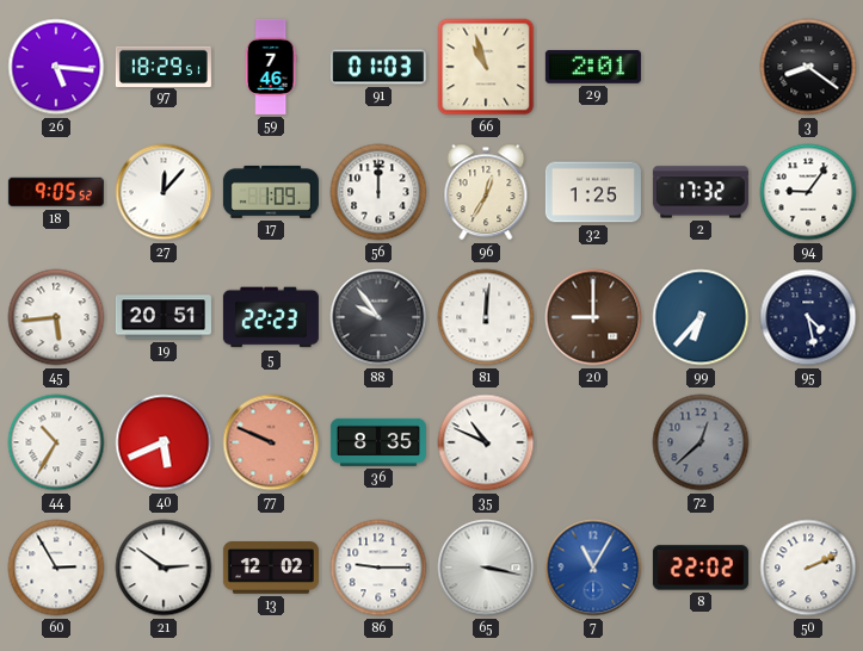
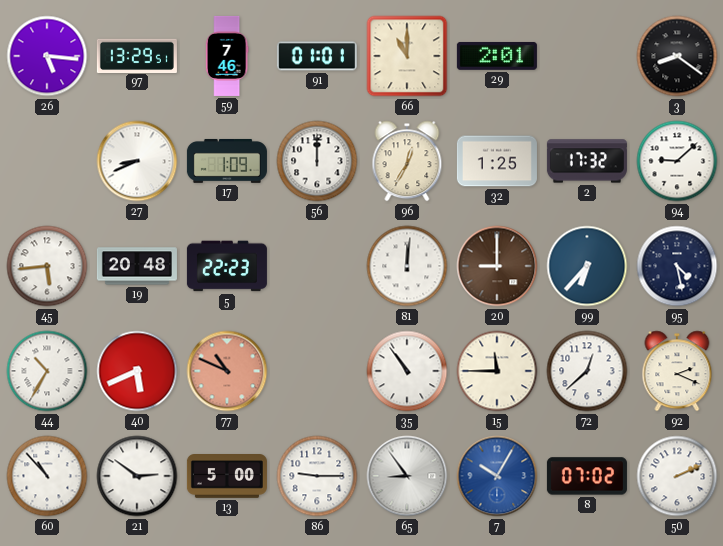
97: 18:29 -> 13:29
91: 01:03 -> 01:01
66: 10:57 -> 11:00
18: 9:05 -> none
27: 12:07 -> 8:41
94: 9:06 -> 9:08
19: 20:51 -> 20:48
88: 9:54 -> none
77: 9:49 -> 10:49
36: 8:35 -> none
35: 10:49 -> 10:54
15: none -> 11:45
72 dial: grey -> white
92: none -> 2:19
60: 2:55 -> 10:53
13: 12:02 -> 5:00
65: 3:17 -> 8:54
7: 11:05 -> 10:05
8: 22:02 -> 07:02
